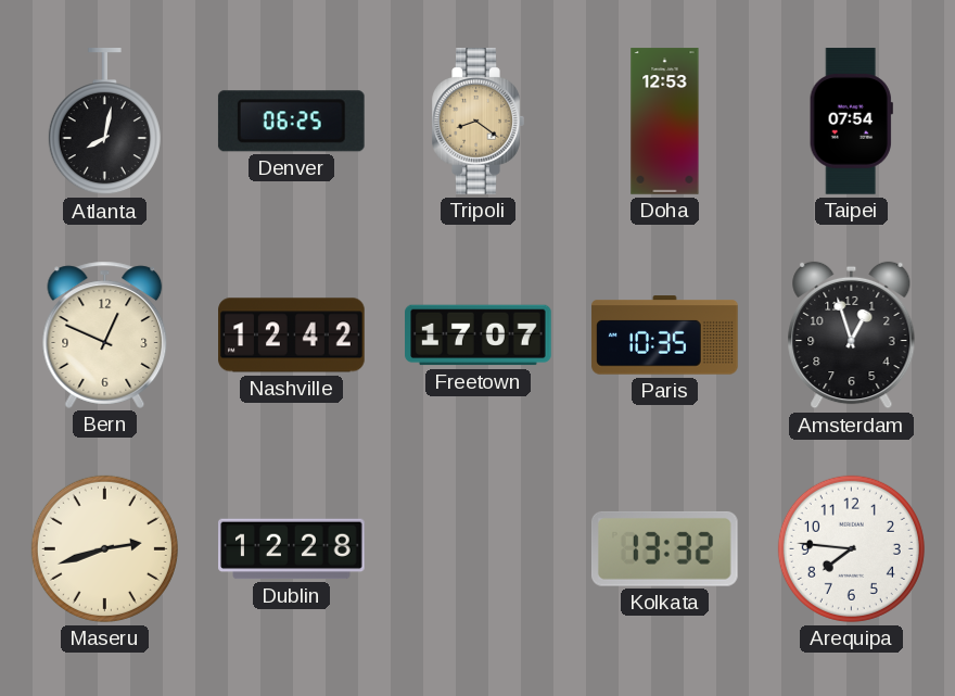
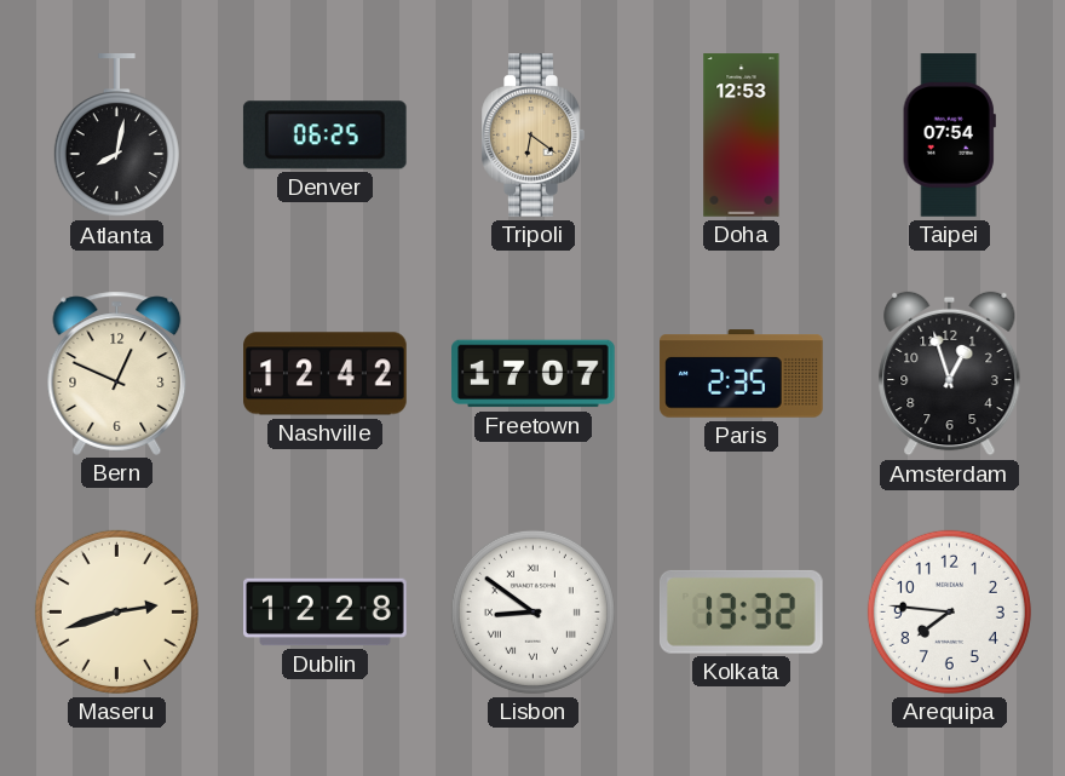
Tripoli: 8:21 -> 6:21
Paris: 10:35 -> 2:35
Lisbon: none -> 8:51
